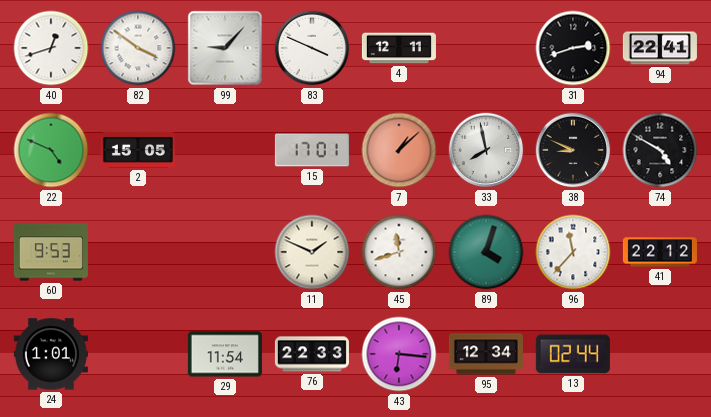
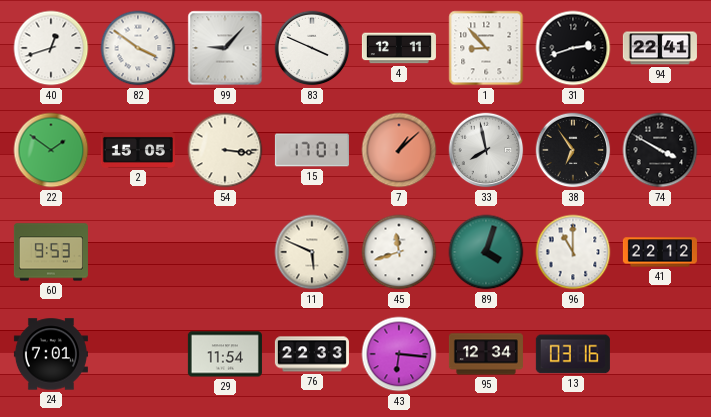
1: none -> 8:53
22: 4:49 -> 1:51
54: none -> 3:16
38: 8:49 -> 6:54
74: 4:50 -> 3:50
11: 1:49 -> 5:49
96: 11:37 -> 11:00
24: 1:01 -> 7:01
13: 02:44 -> 03:16
